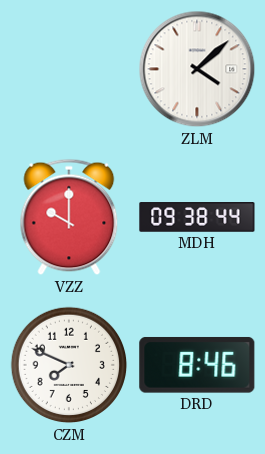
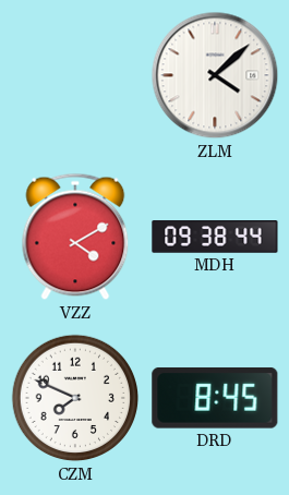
VZZ: 10:00 -> 4:10
DRD: 8:46 -> 8:45
